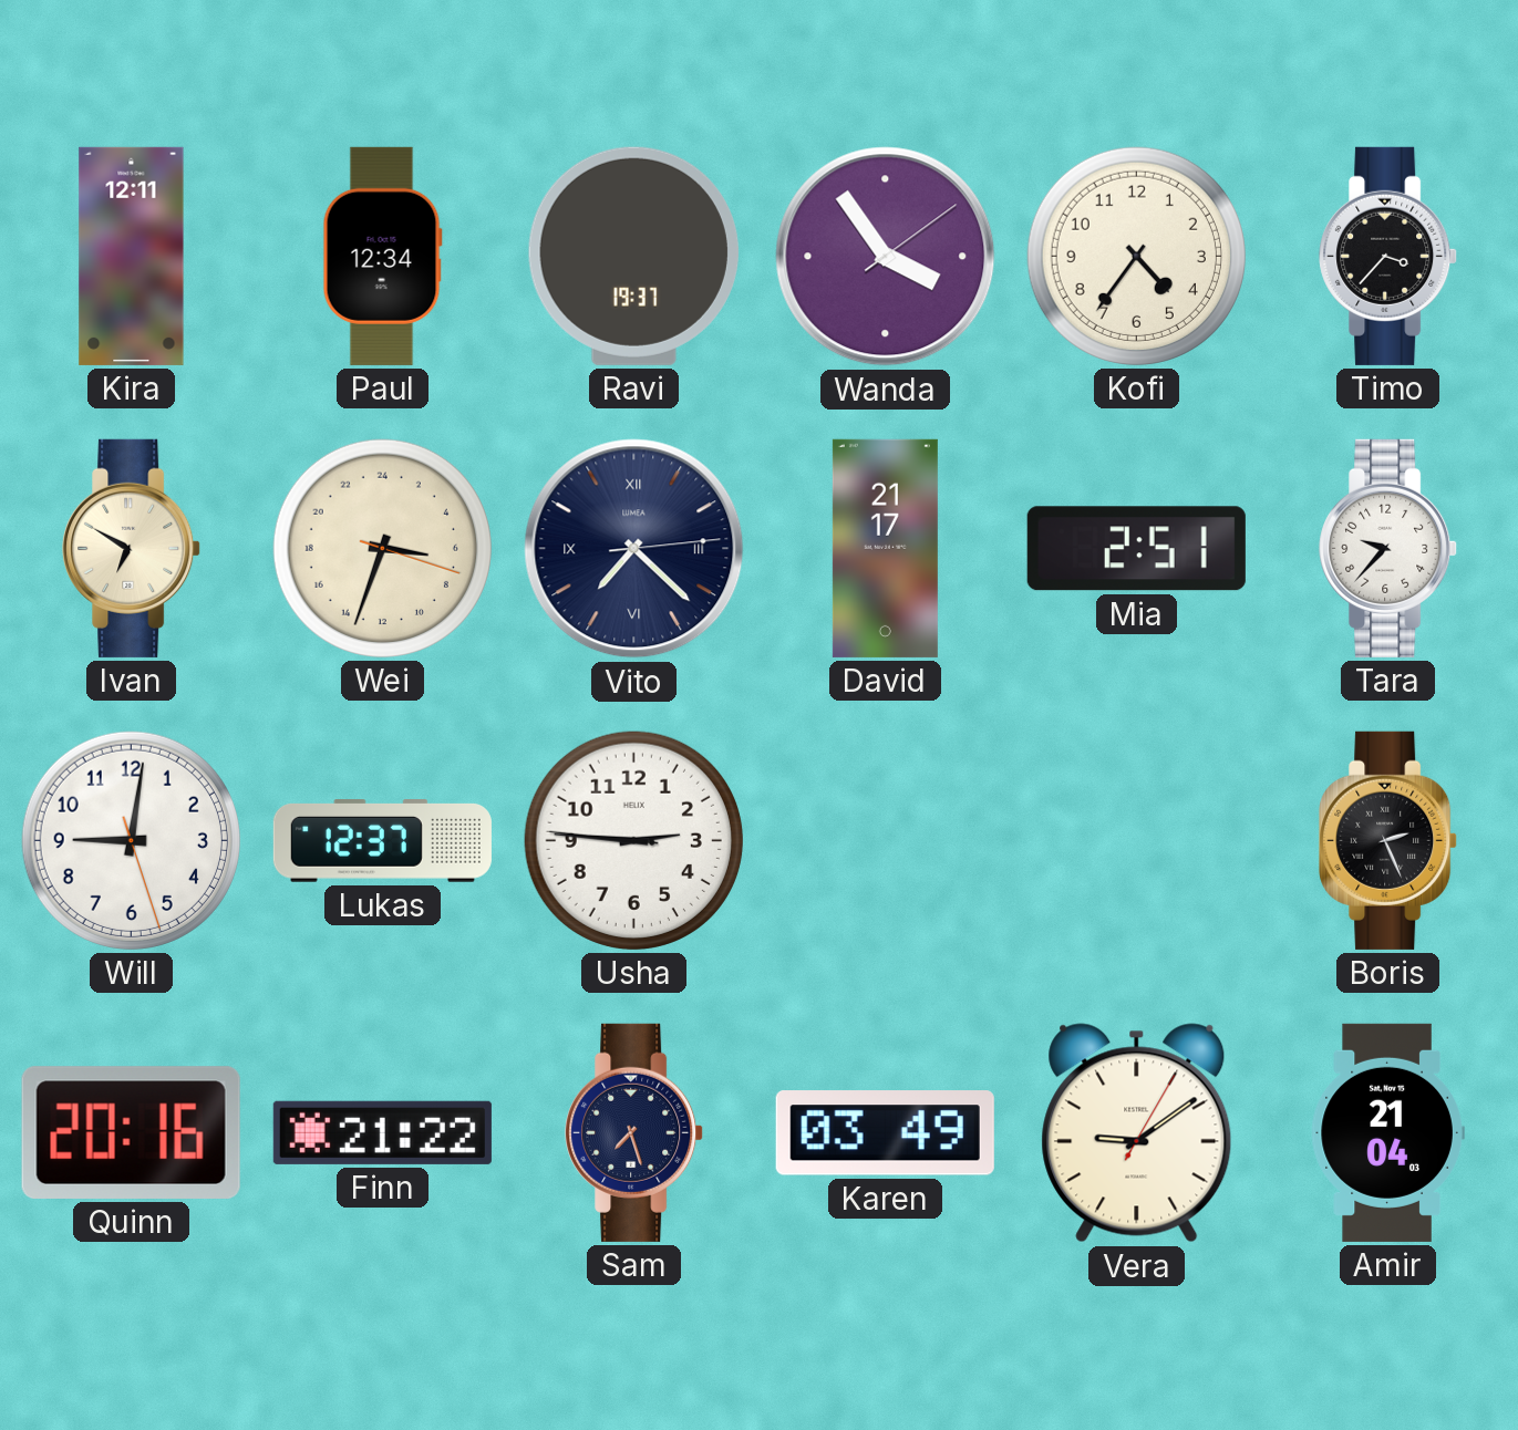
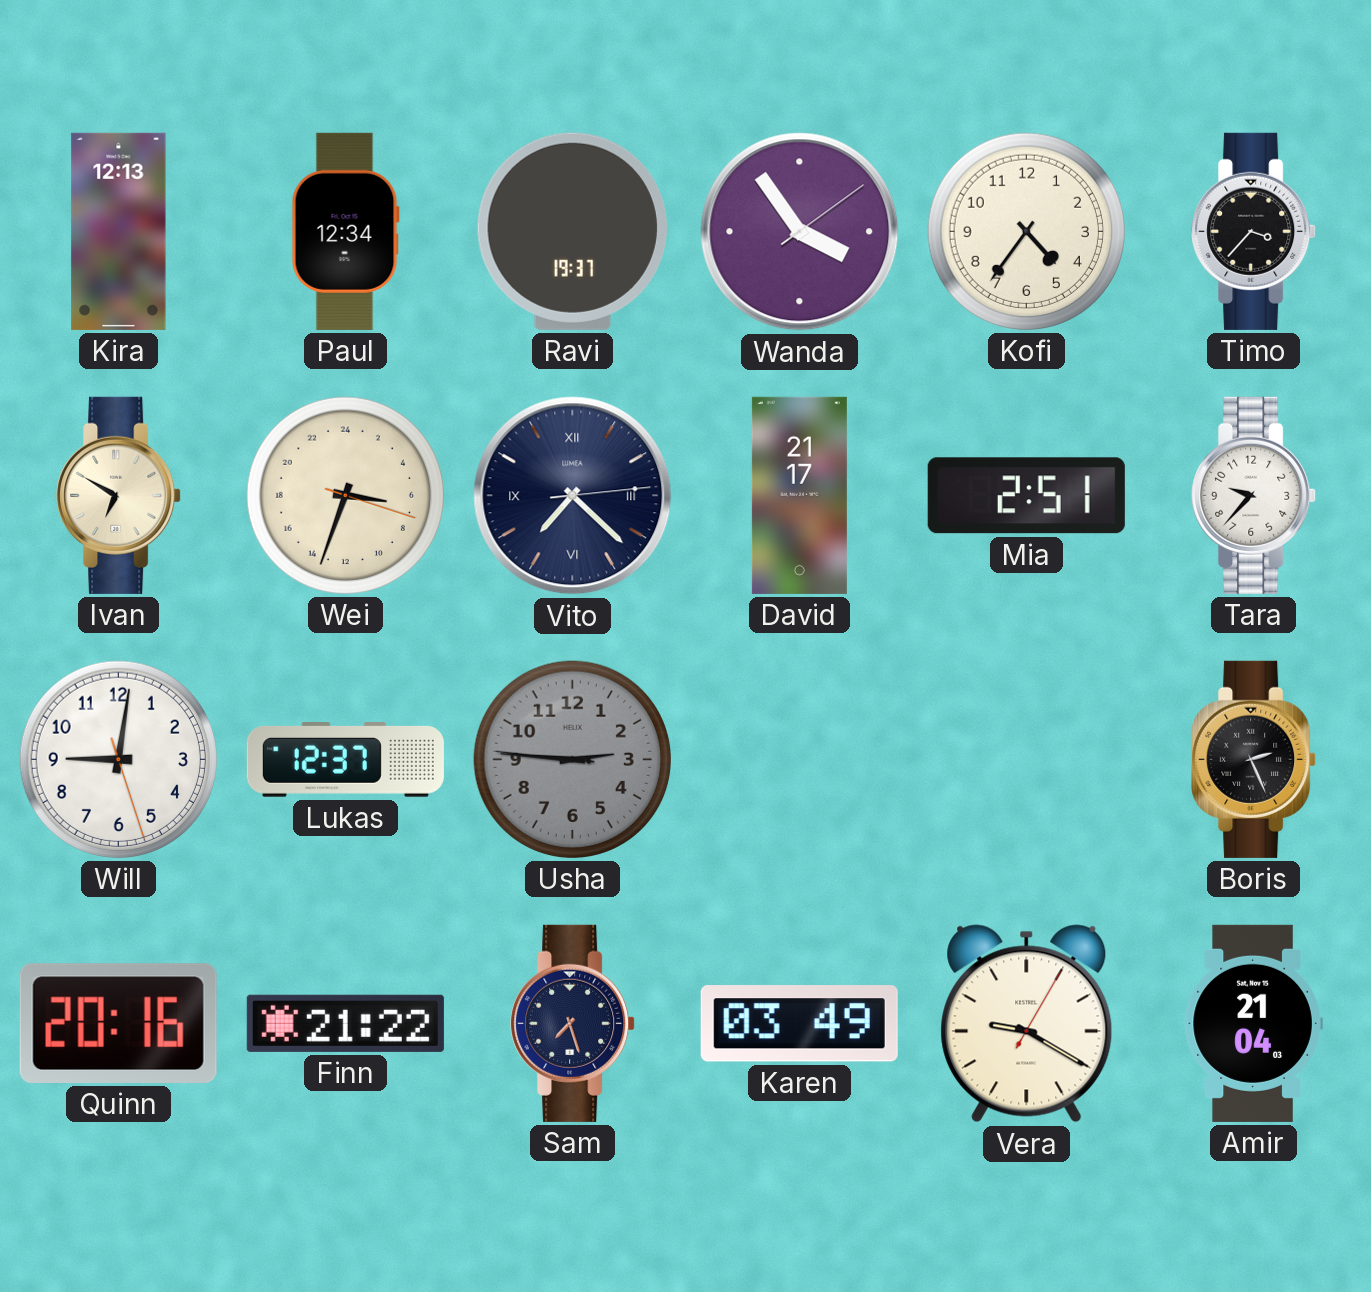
Kira: 12:11 -> 12:13
Usha dial: white -> grey
Vera: 9:09 -> 9:20
